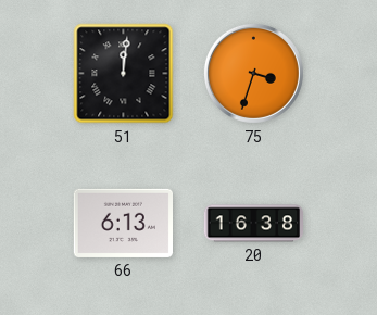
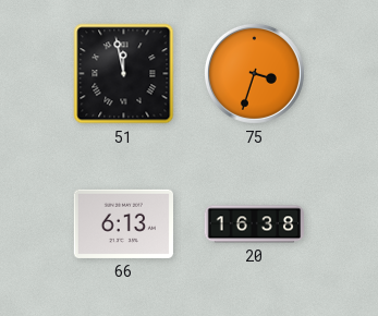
51: 12:01 -> 11:58
